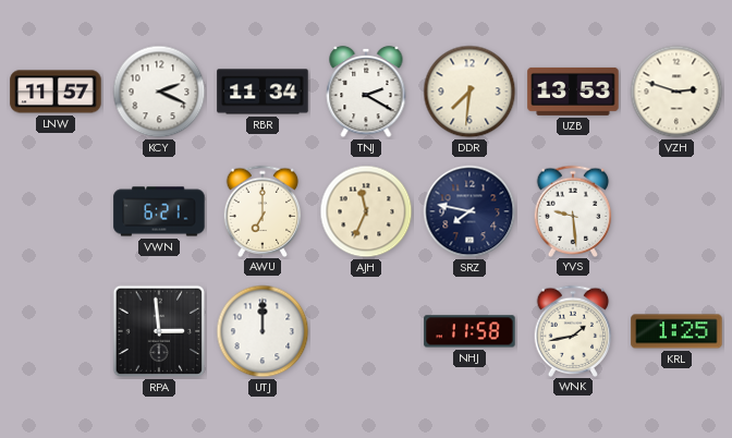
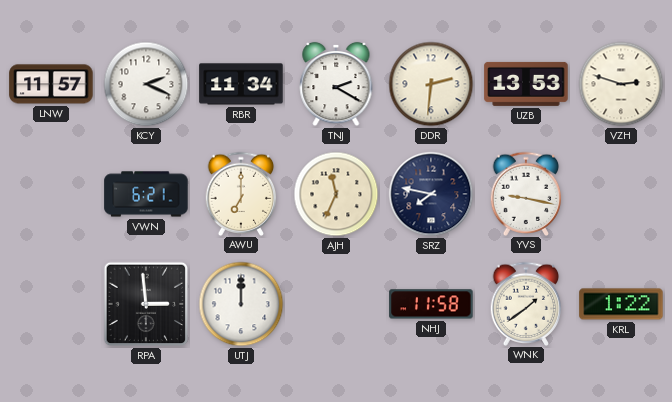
DDR: 7:31 -> 2:31
YVS: 9:29 -> 9:17
WNK: 1:43 -> 1:39
KRL: 1:25 -> 1:22
